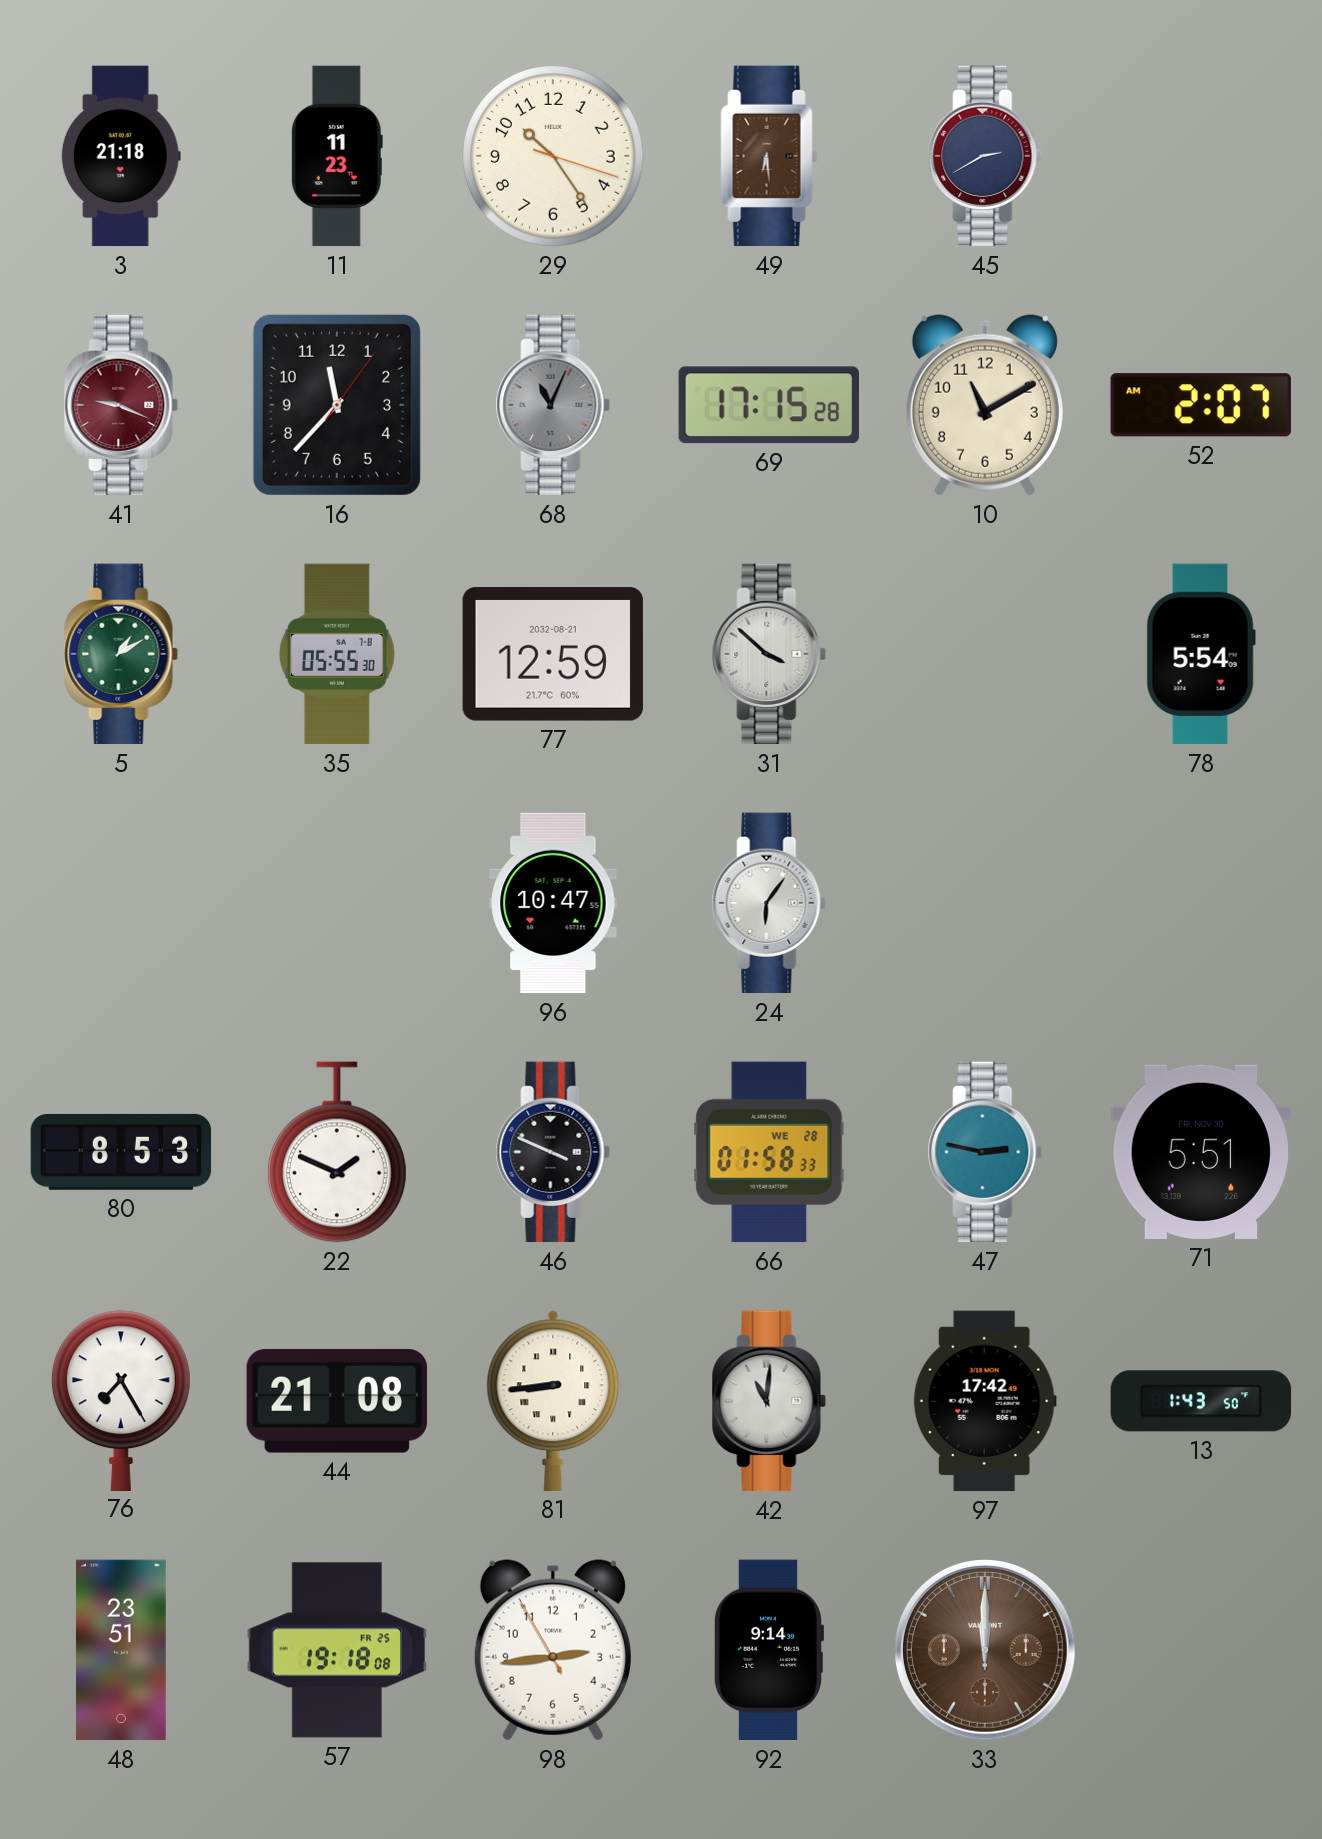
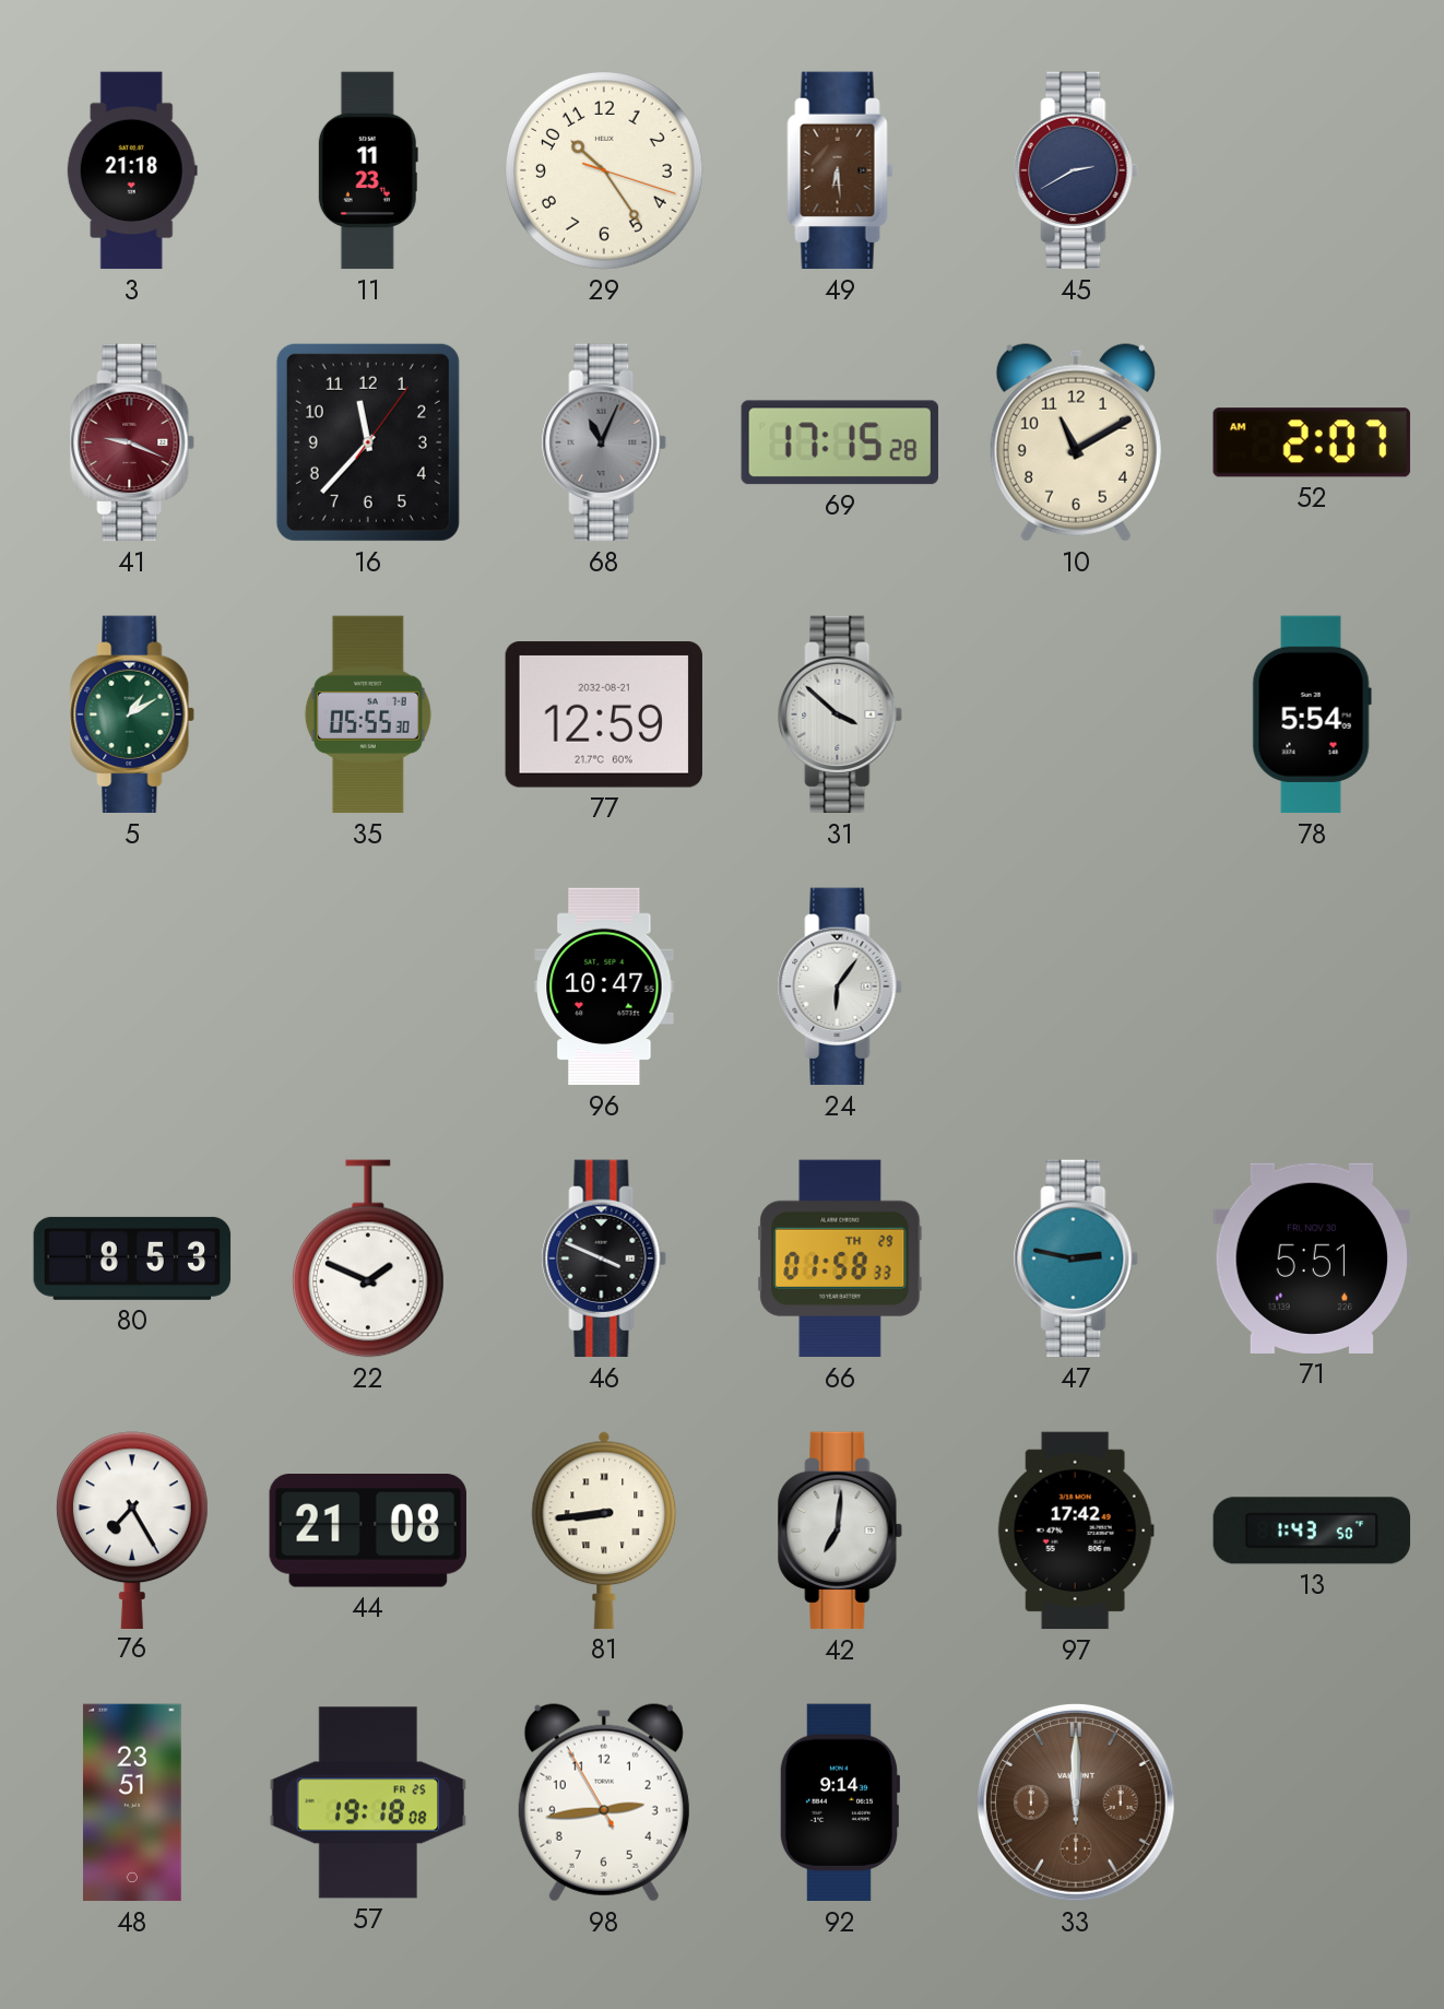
66 date: WE 28 -> TH 29
42: 11:01 -> 7:01
